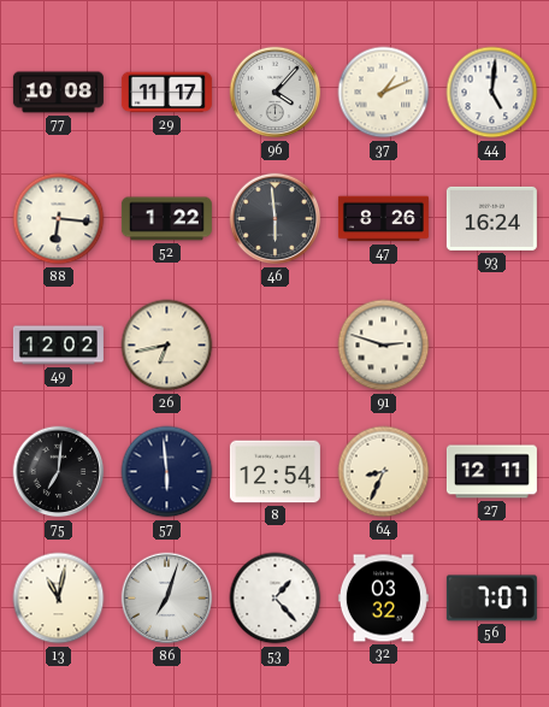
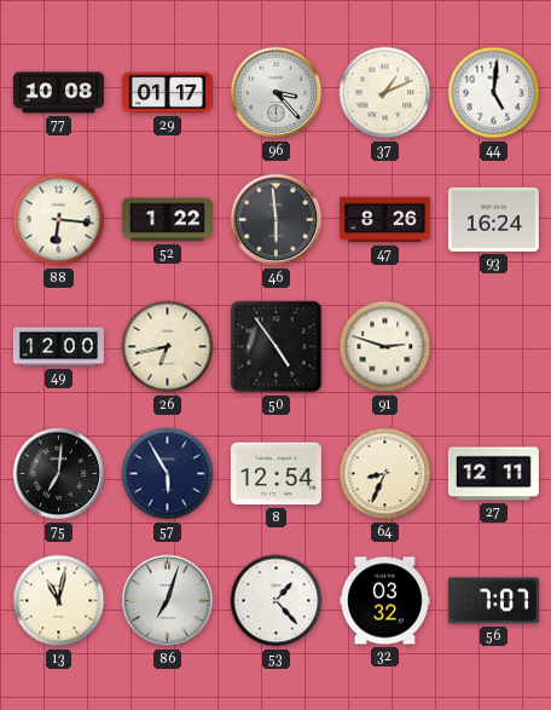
29: 11:17 -> 01:17
96: 4:07 -> 3:23
49: 12:02 -> 12:00
50: none -> 4:54
57: 5:59 -> 5:55
